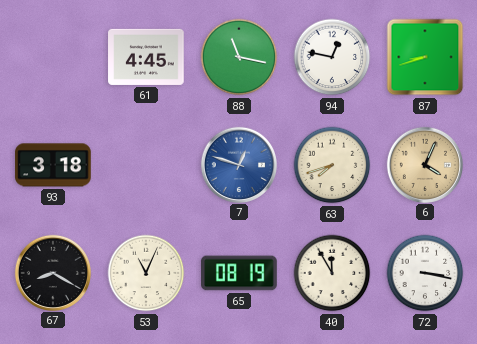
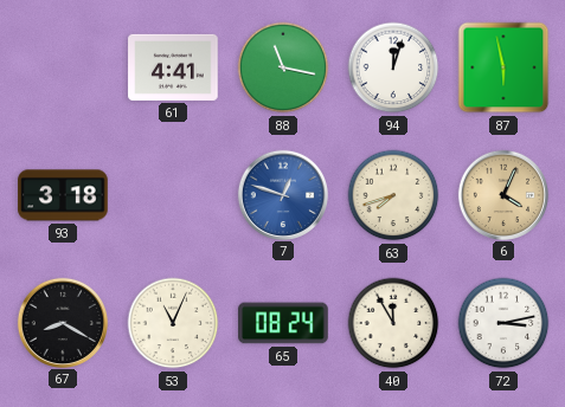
61: 4:45 -> 4:41
94: 12:47 -> 12:03
87: 8:42 -> 5:58
65: 08:19 -> 08:24
72: 3:17 -> 3:13
